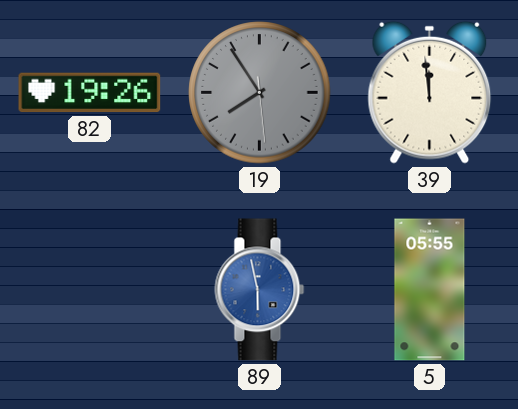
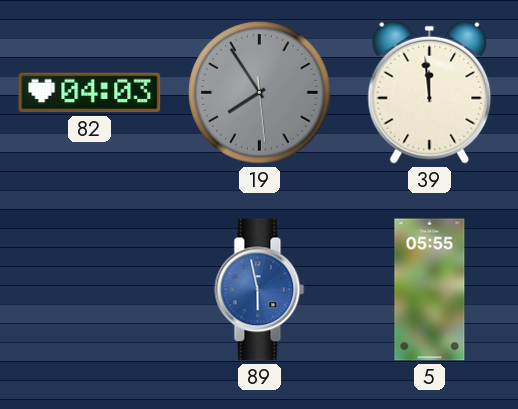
82: 19:26 -> 04:03
